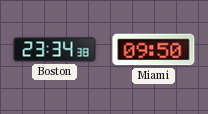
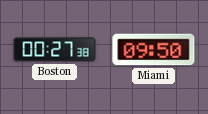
Boston: 23:34 -> 00:27
